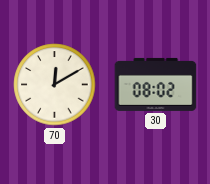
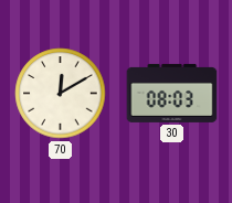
30: 08:02 -> 08:03
